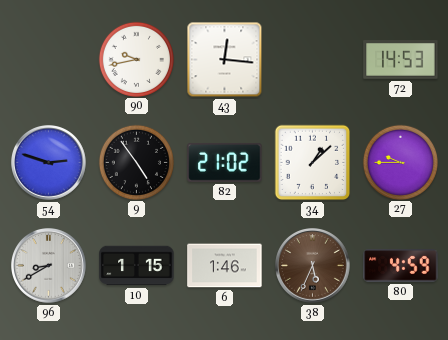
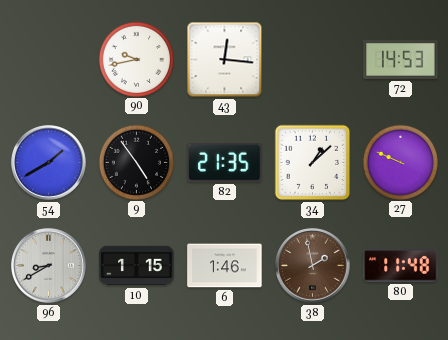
54: 2:48 -> 1:40
82: 21:02 -> 21:35
27: 9:45 -> 9:49
38: 5:34 -> 1:58
80: 4:59 -> 11:48
